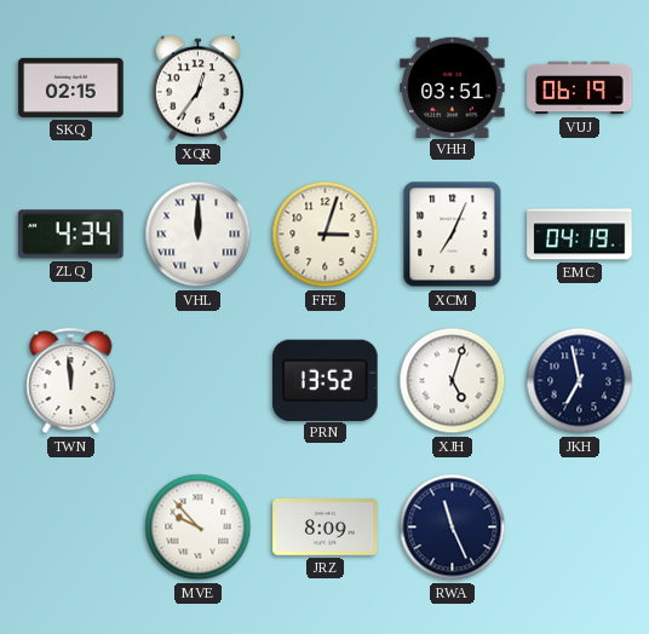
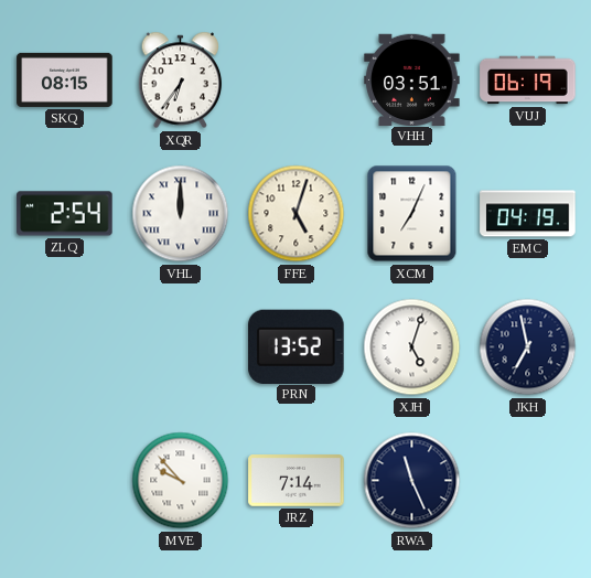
SKQ: 02:15 -> 08:15
XQR: 12:36 -> 6:36
ZLQ: 4:34 -> 2:54
FFE: 3:03 -> 5:03
TWN: 11:59 -> none
JRZ: 8:09 -> 7:14
